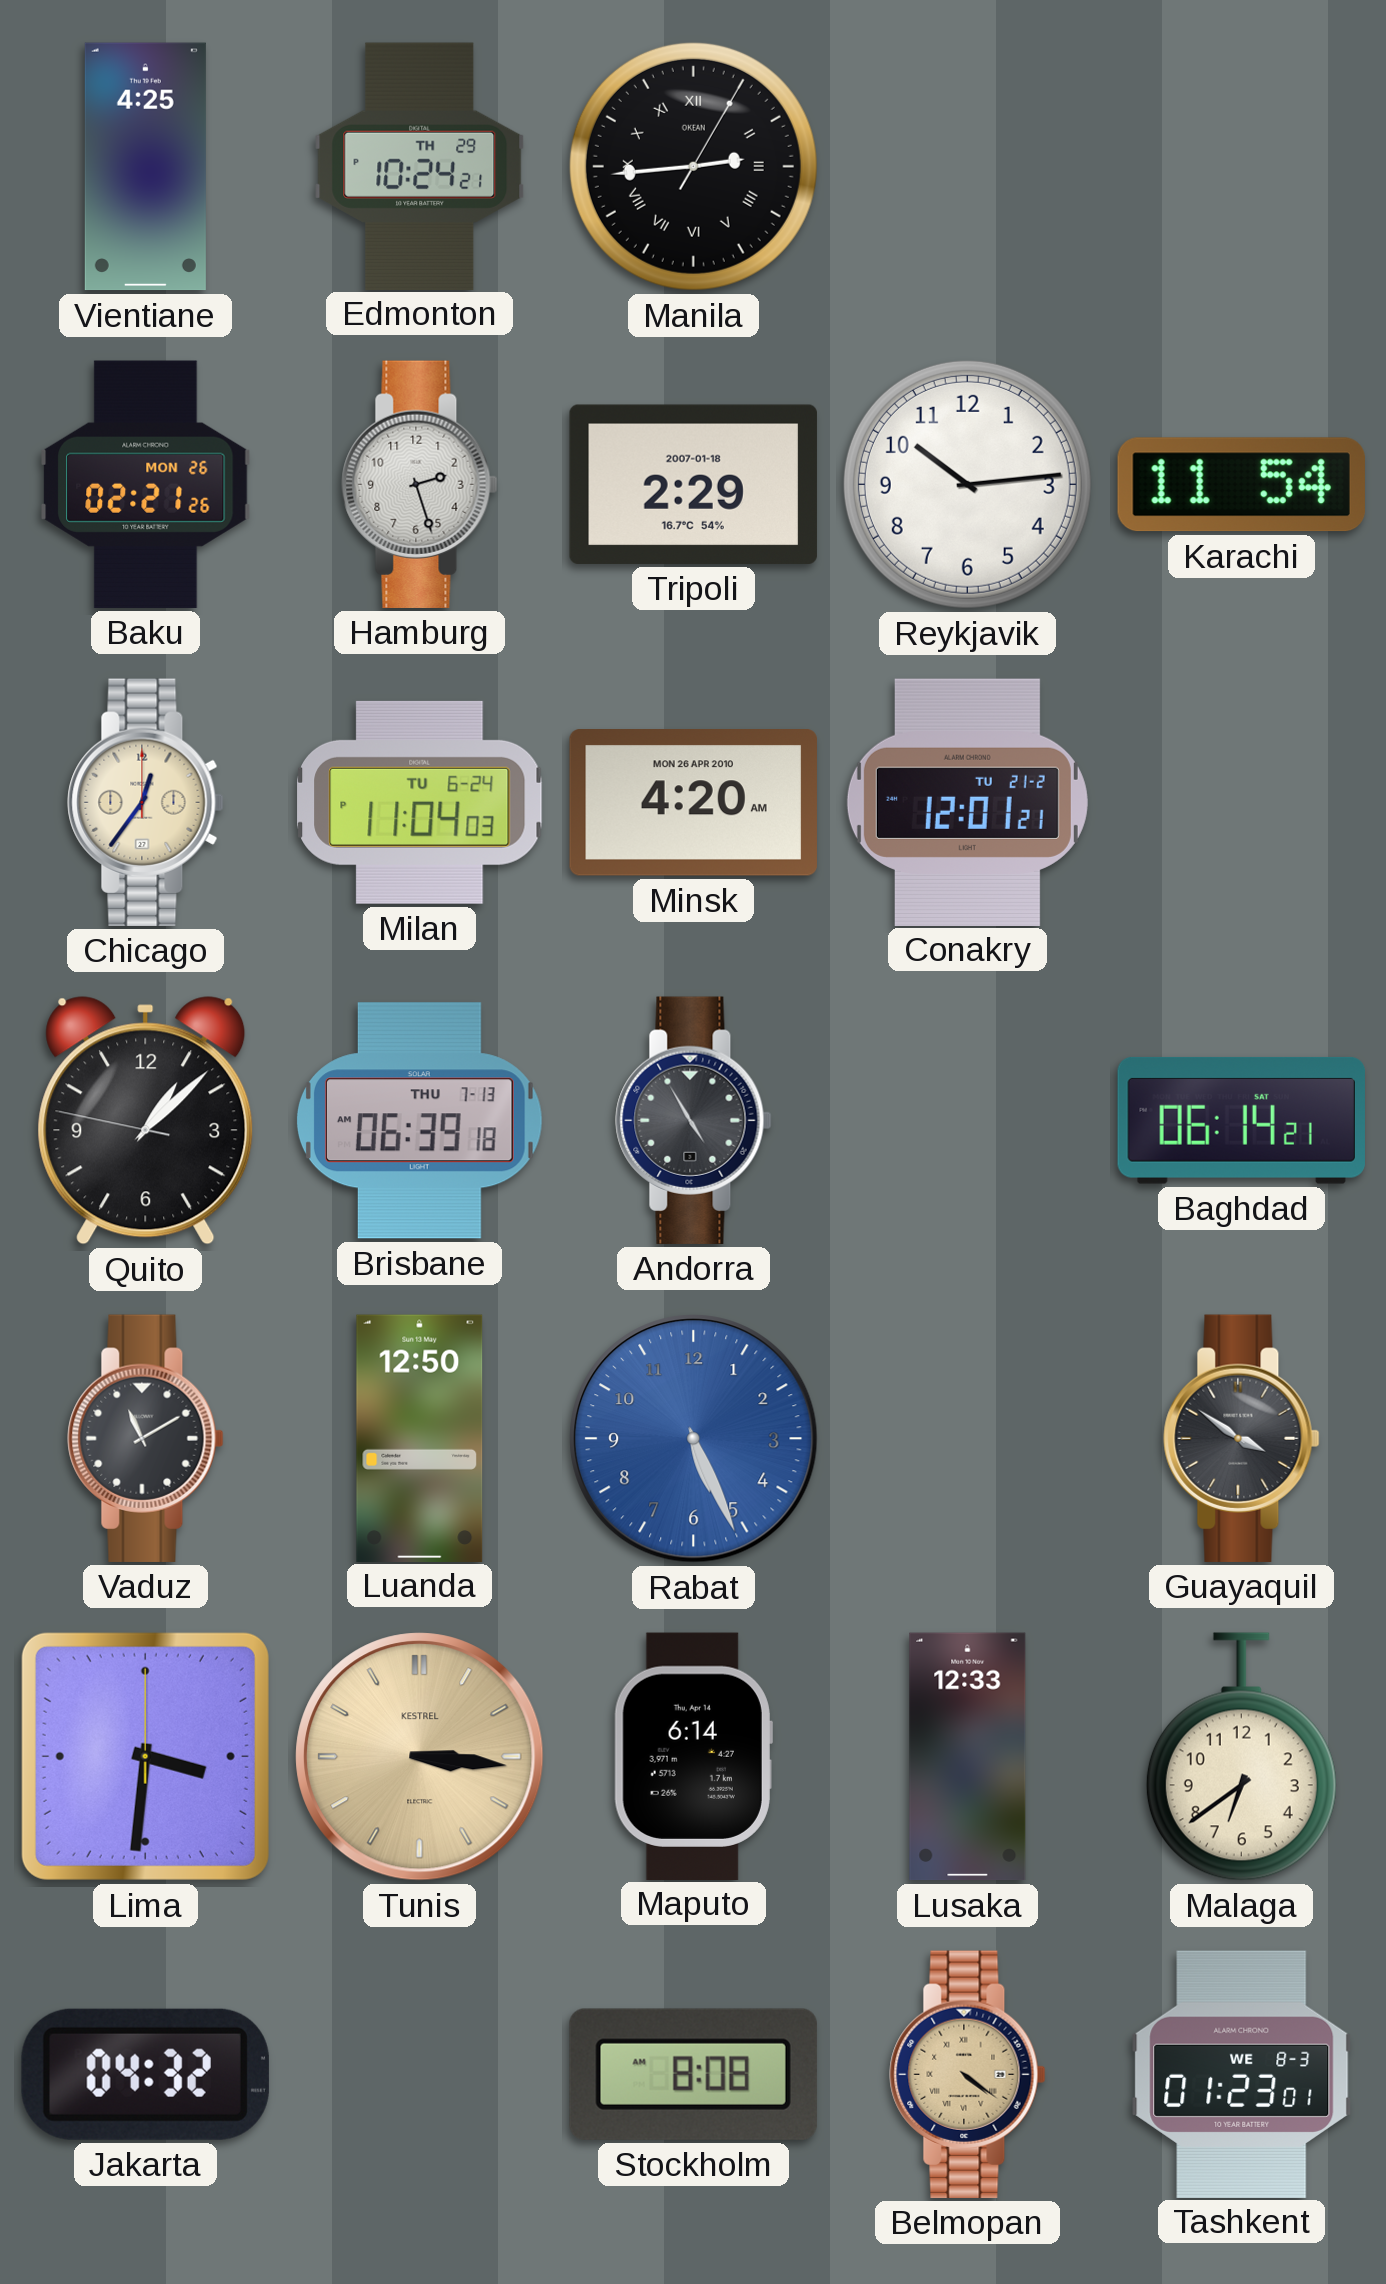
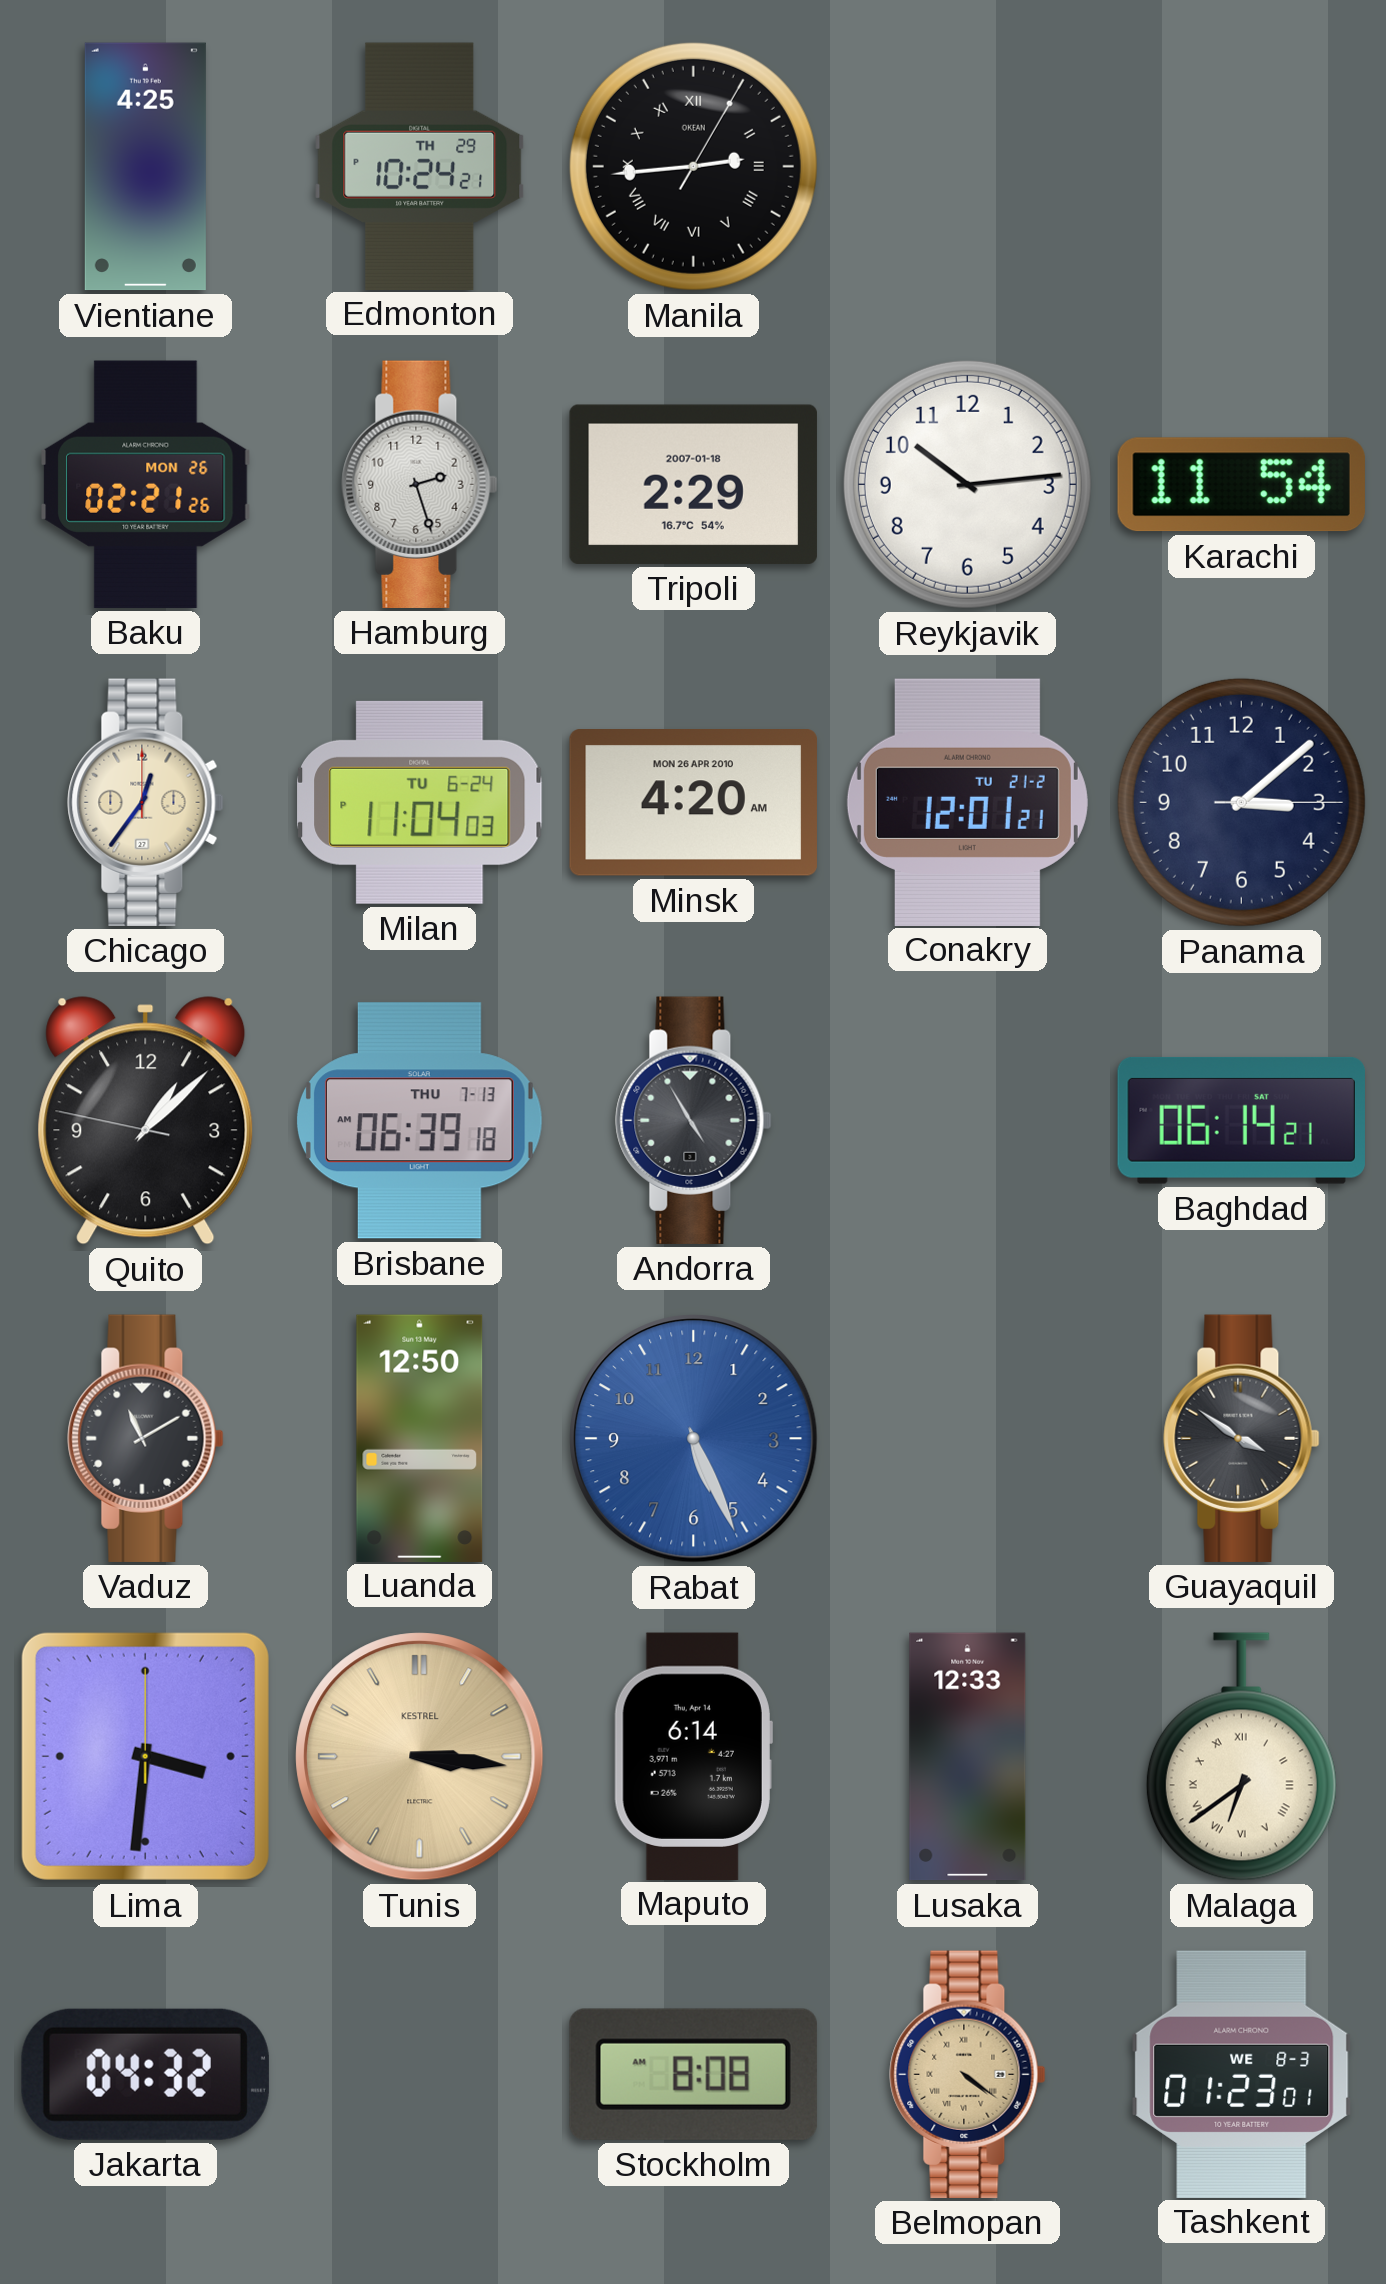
Panama: none -> 3:08
Malaga numerals: Arabic -> Roman
